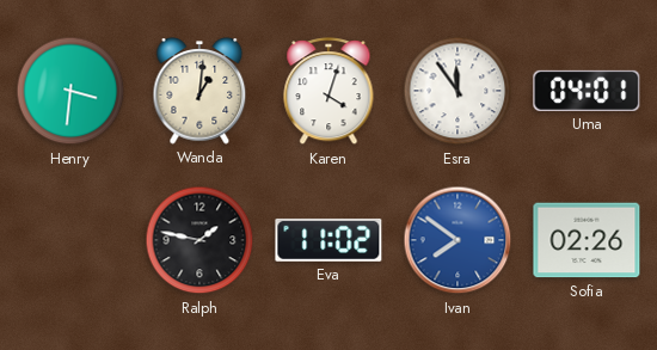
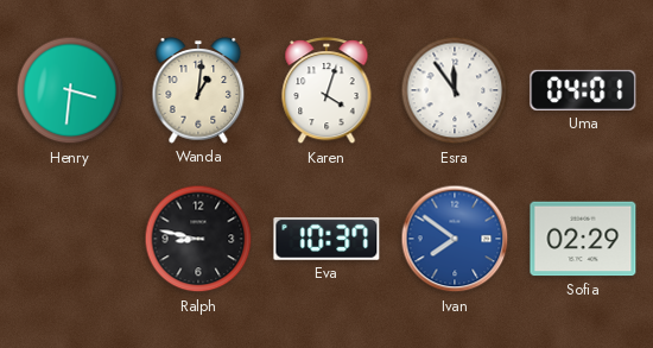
Ralph: 1:47 -> 8:47
Eva: 11:02 -> 10:37
Sofia: 02:26 -> 02:29
